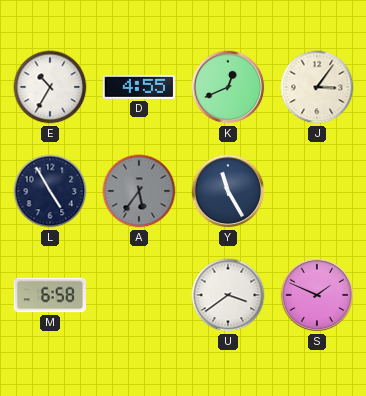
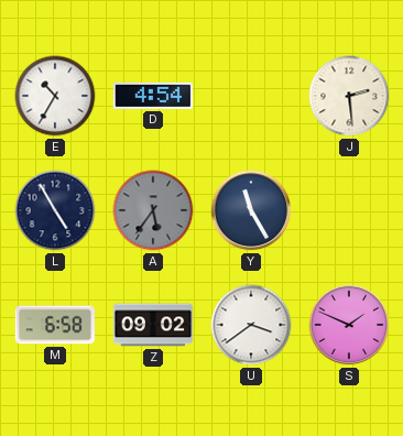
D: 4:55 -> 4:54
K: 12:41 -> none
J: 3:06 -> 2:29
Z: none -> 09:02
